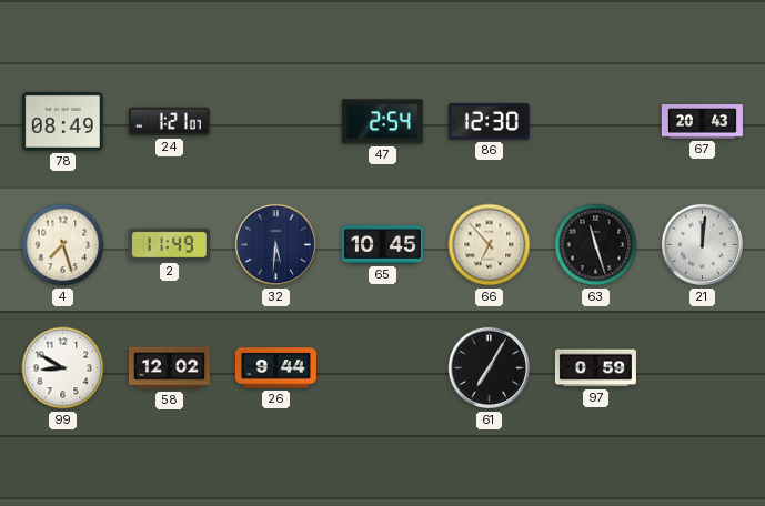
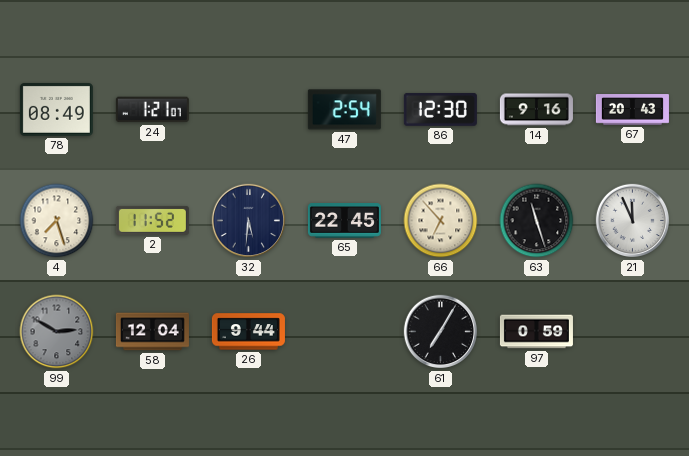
14: none -> 9:16
2: 11:49 -> 11:52
65: 10:45 -> 22:45
21: 12:01 -> 11:56
99: 8:50 -> 2:50
99 dial: white -> grey
58: 12:02 -> 12:04
